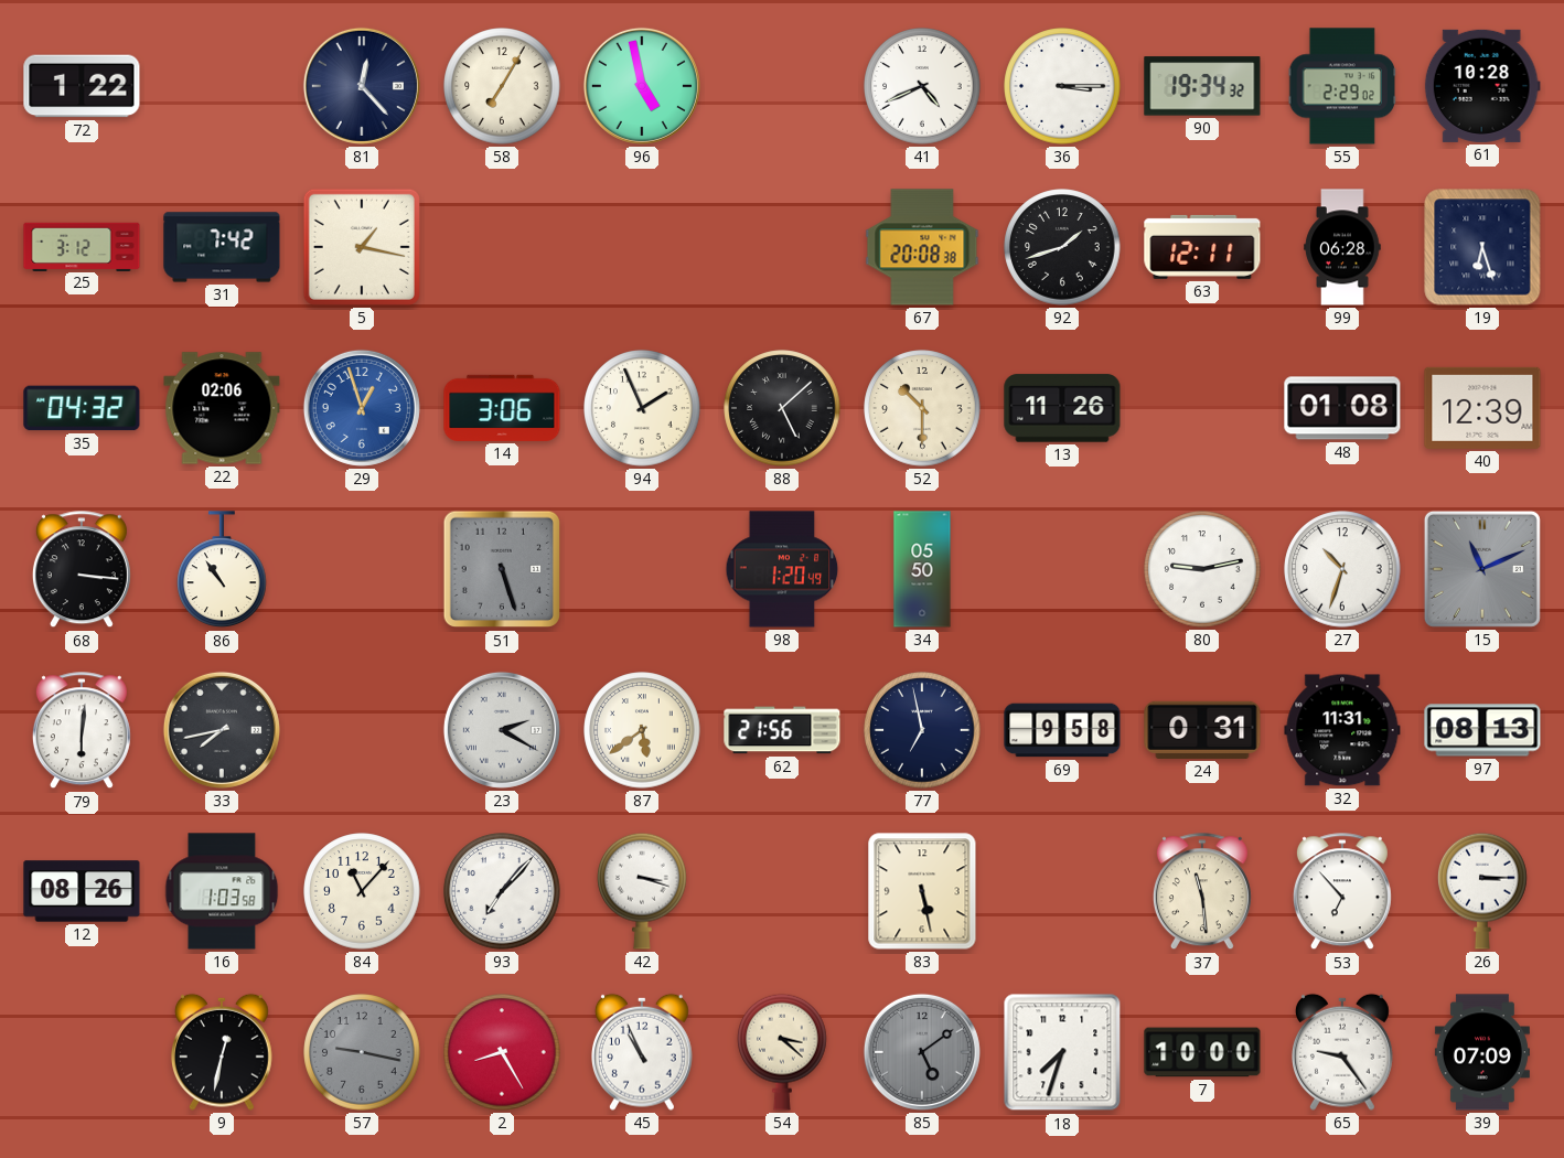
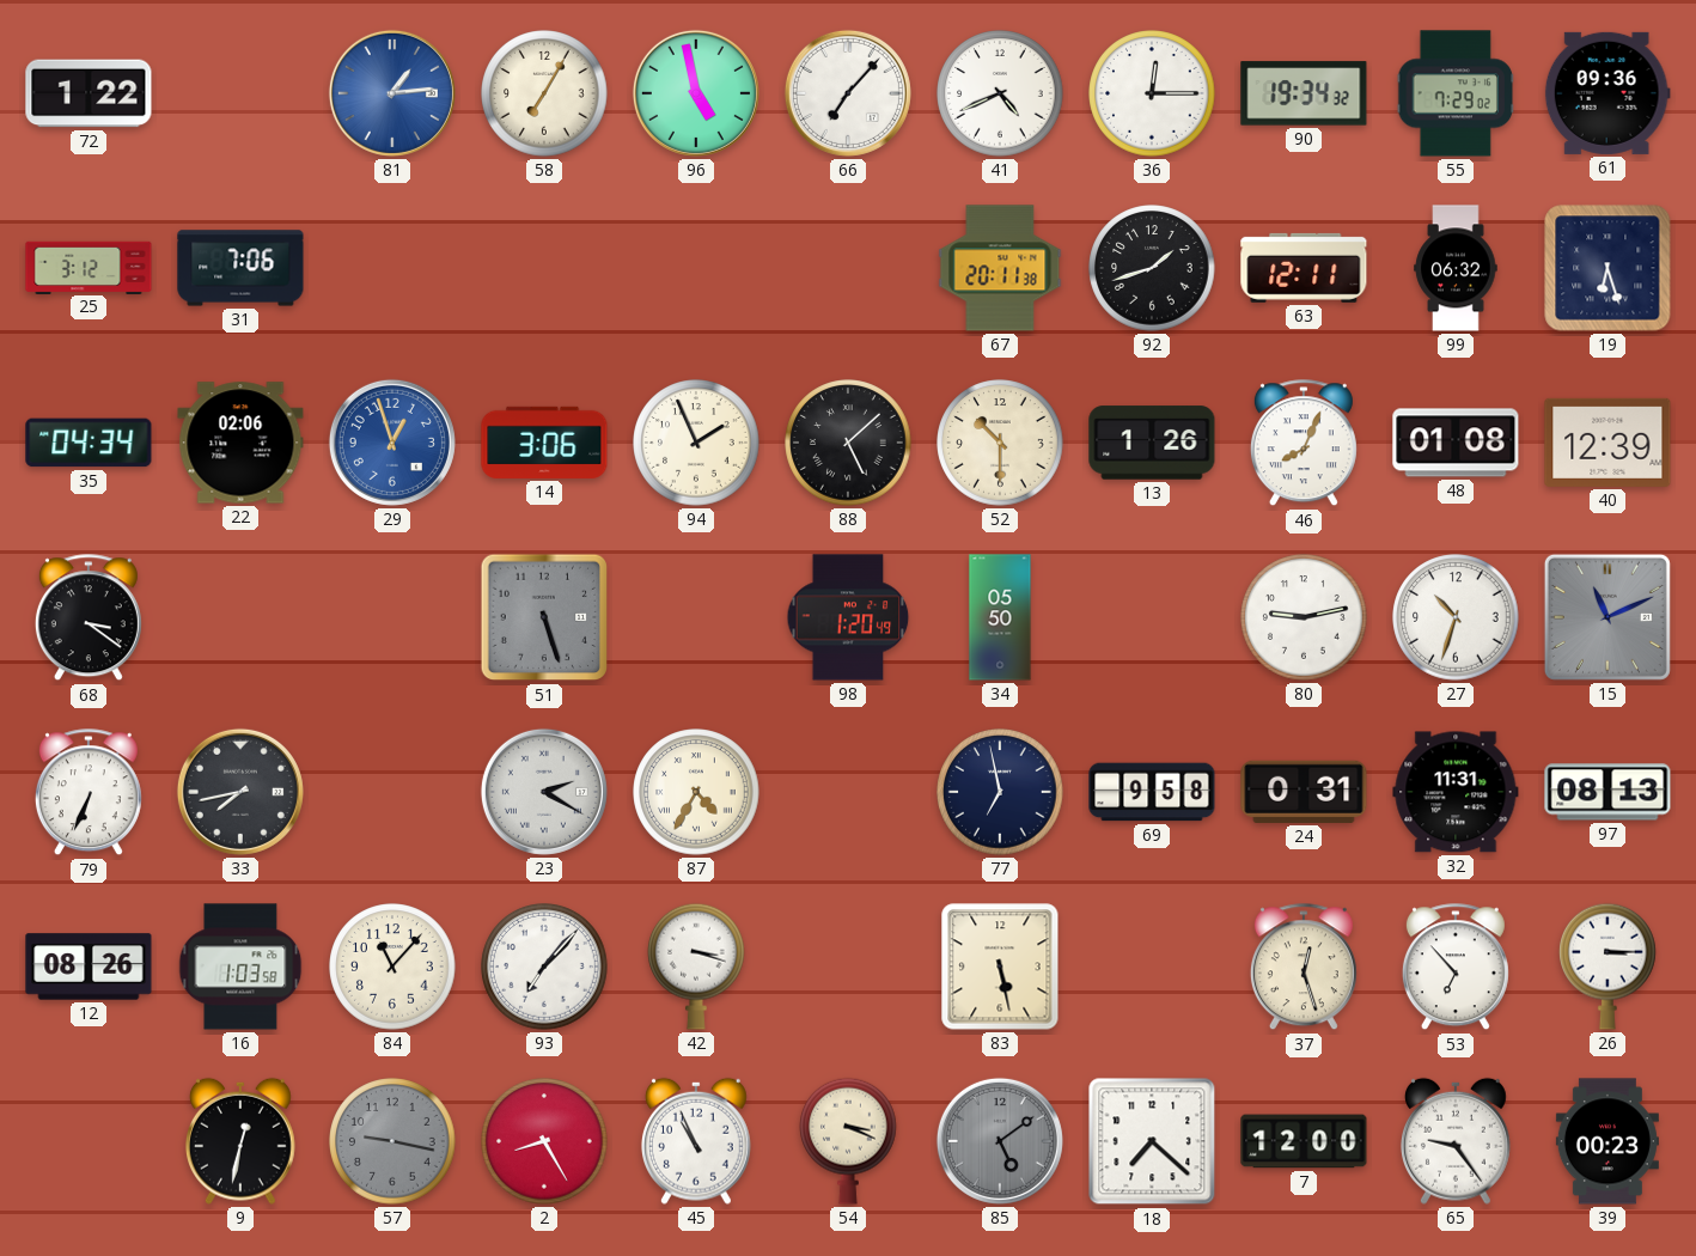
81: 12:23 -> 1:14
81 dial: navy -> blue
66: none -> 7:07
36: 3:15 -> 12:15
55: 2:29 -> 7:29
61: 10:28 -> 09:36
31: 7:42 -> 7:06
5: 1:17 -> none
67: 20:08 -> 20:11
99: 06:28 -> 06:32
35: 04:32 -> 04:34
13: 11:26 -> 1:26
46: none -> 8:04
68: 3:16 -> 3:21
86: 10:54 -> none
79: 6:01 -> 6:34
87: 5:39 -> 4:35
62: 21:56 -> none
37: 11:29 -> 12:27
54: 3:22 -> 3:19
18: 7:33 -> 7:22
7: 10:00 -> 12:00
39: 07:09 -> 00:23
